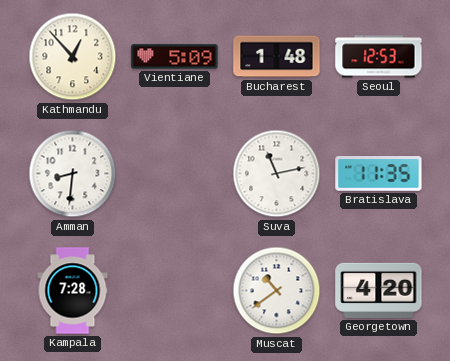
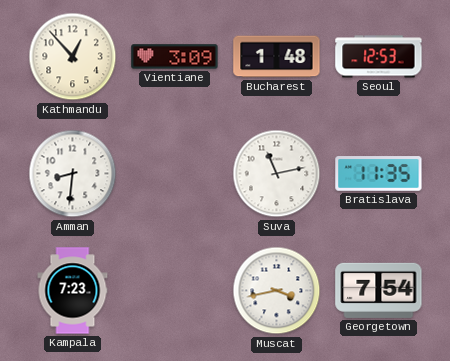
Vientiane: 5:09 -> 3:09
Kampala: 7:28 -> 7:23
Muscat: 10:39 -> 3:43
Georgetown: 4:20 -> 7:54
